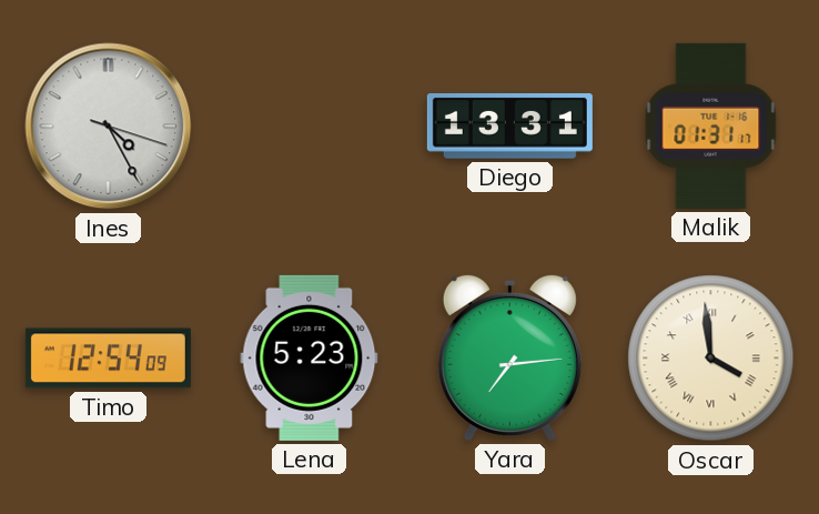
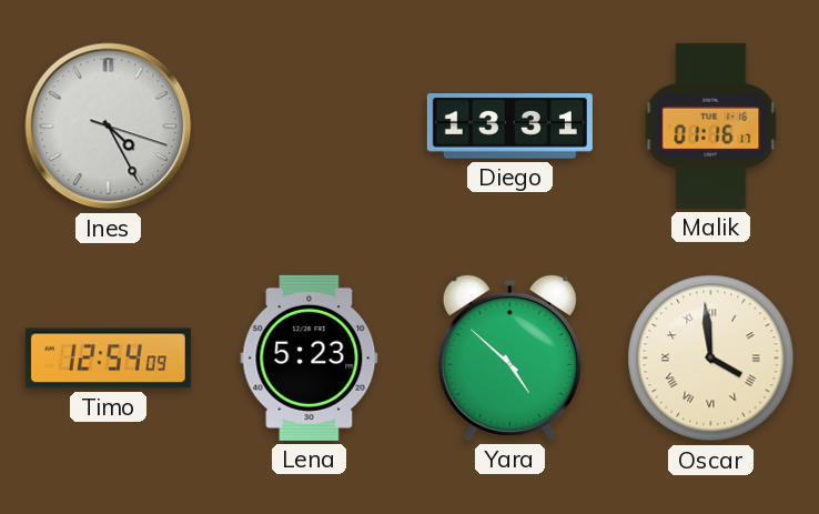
Malik: 01:31 -> 01:16
Yara: 7:14 -> 4:52
